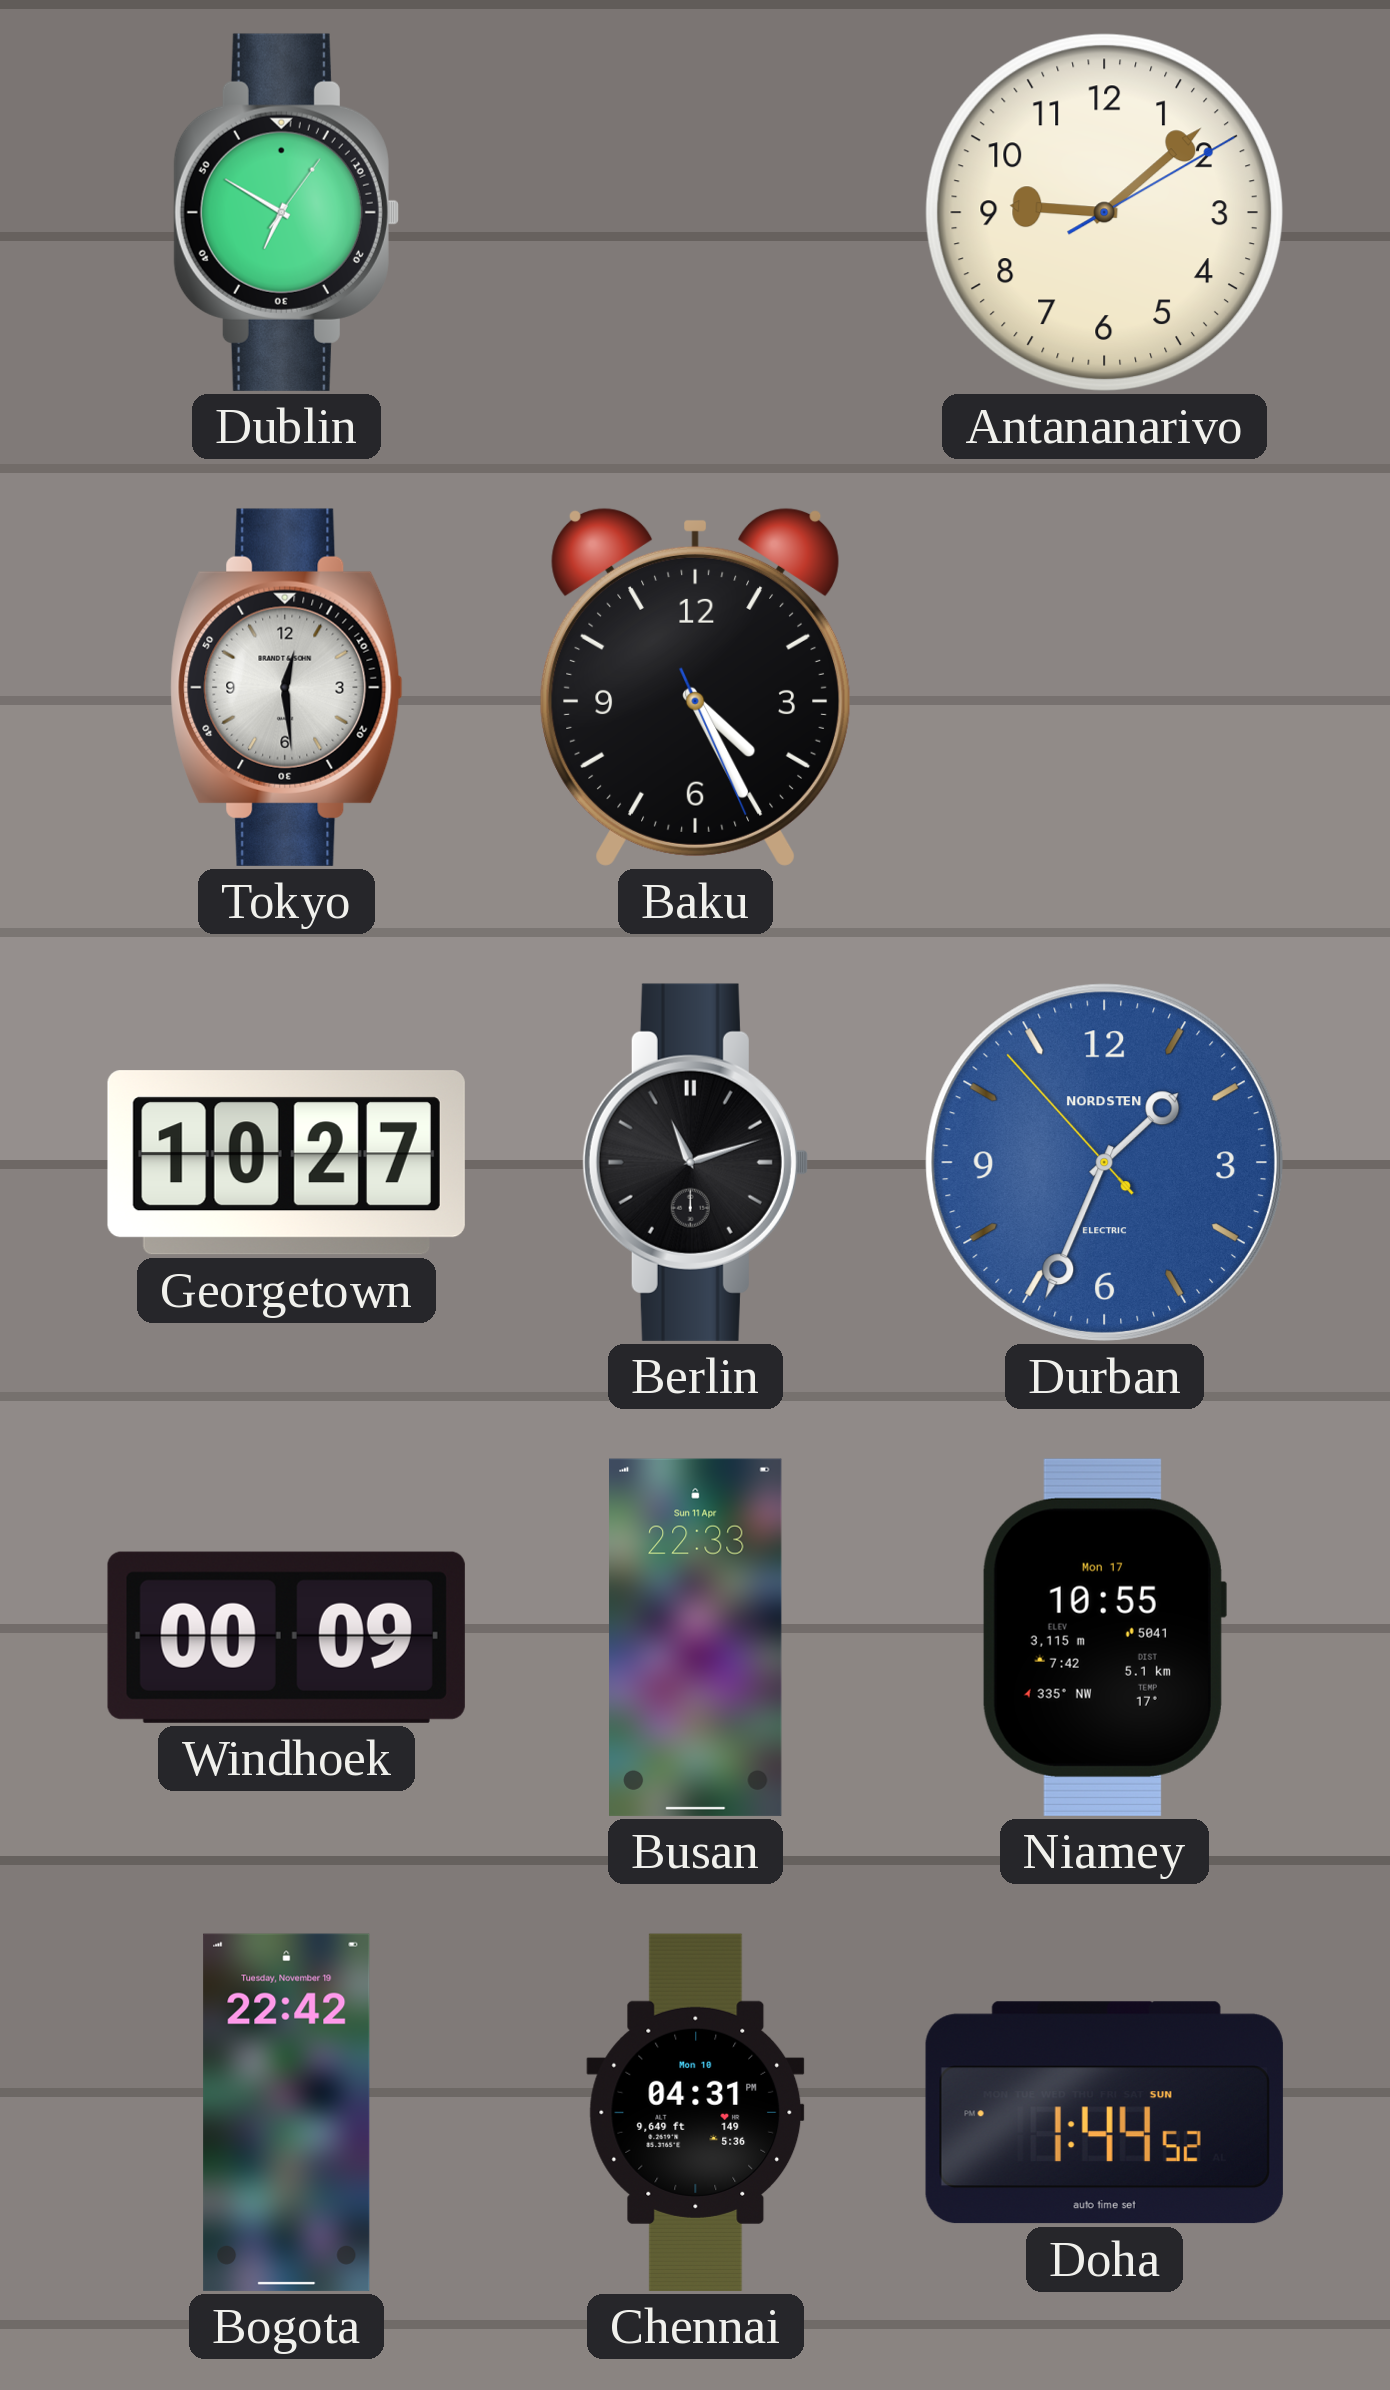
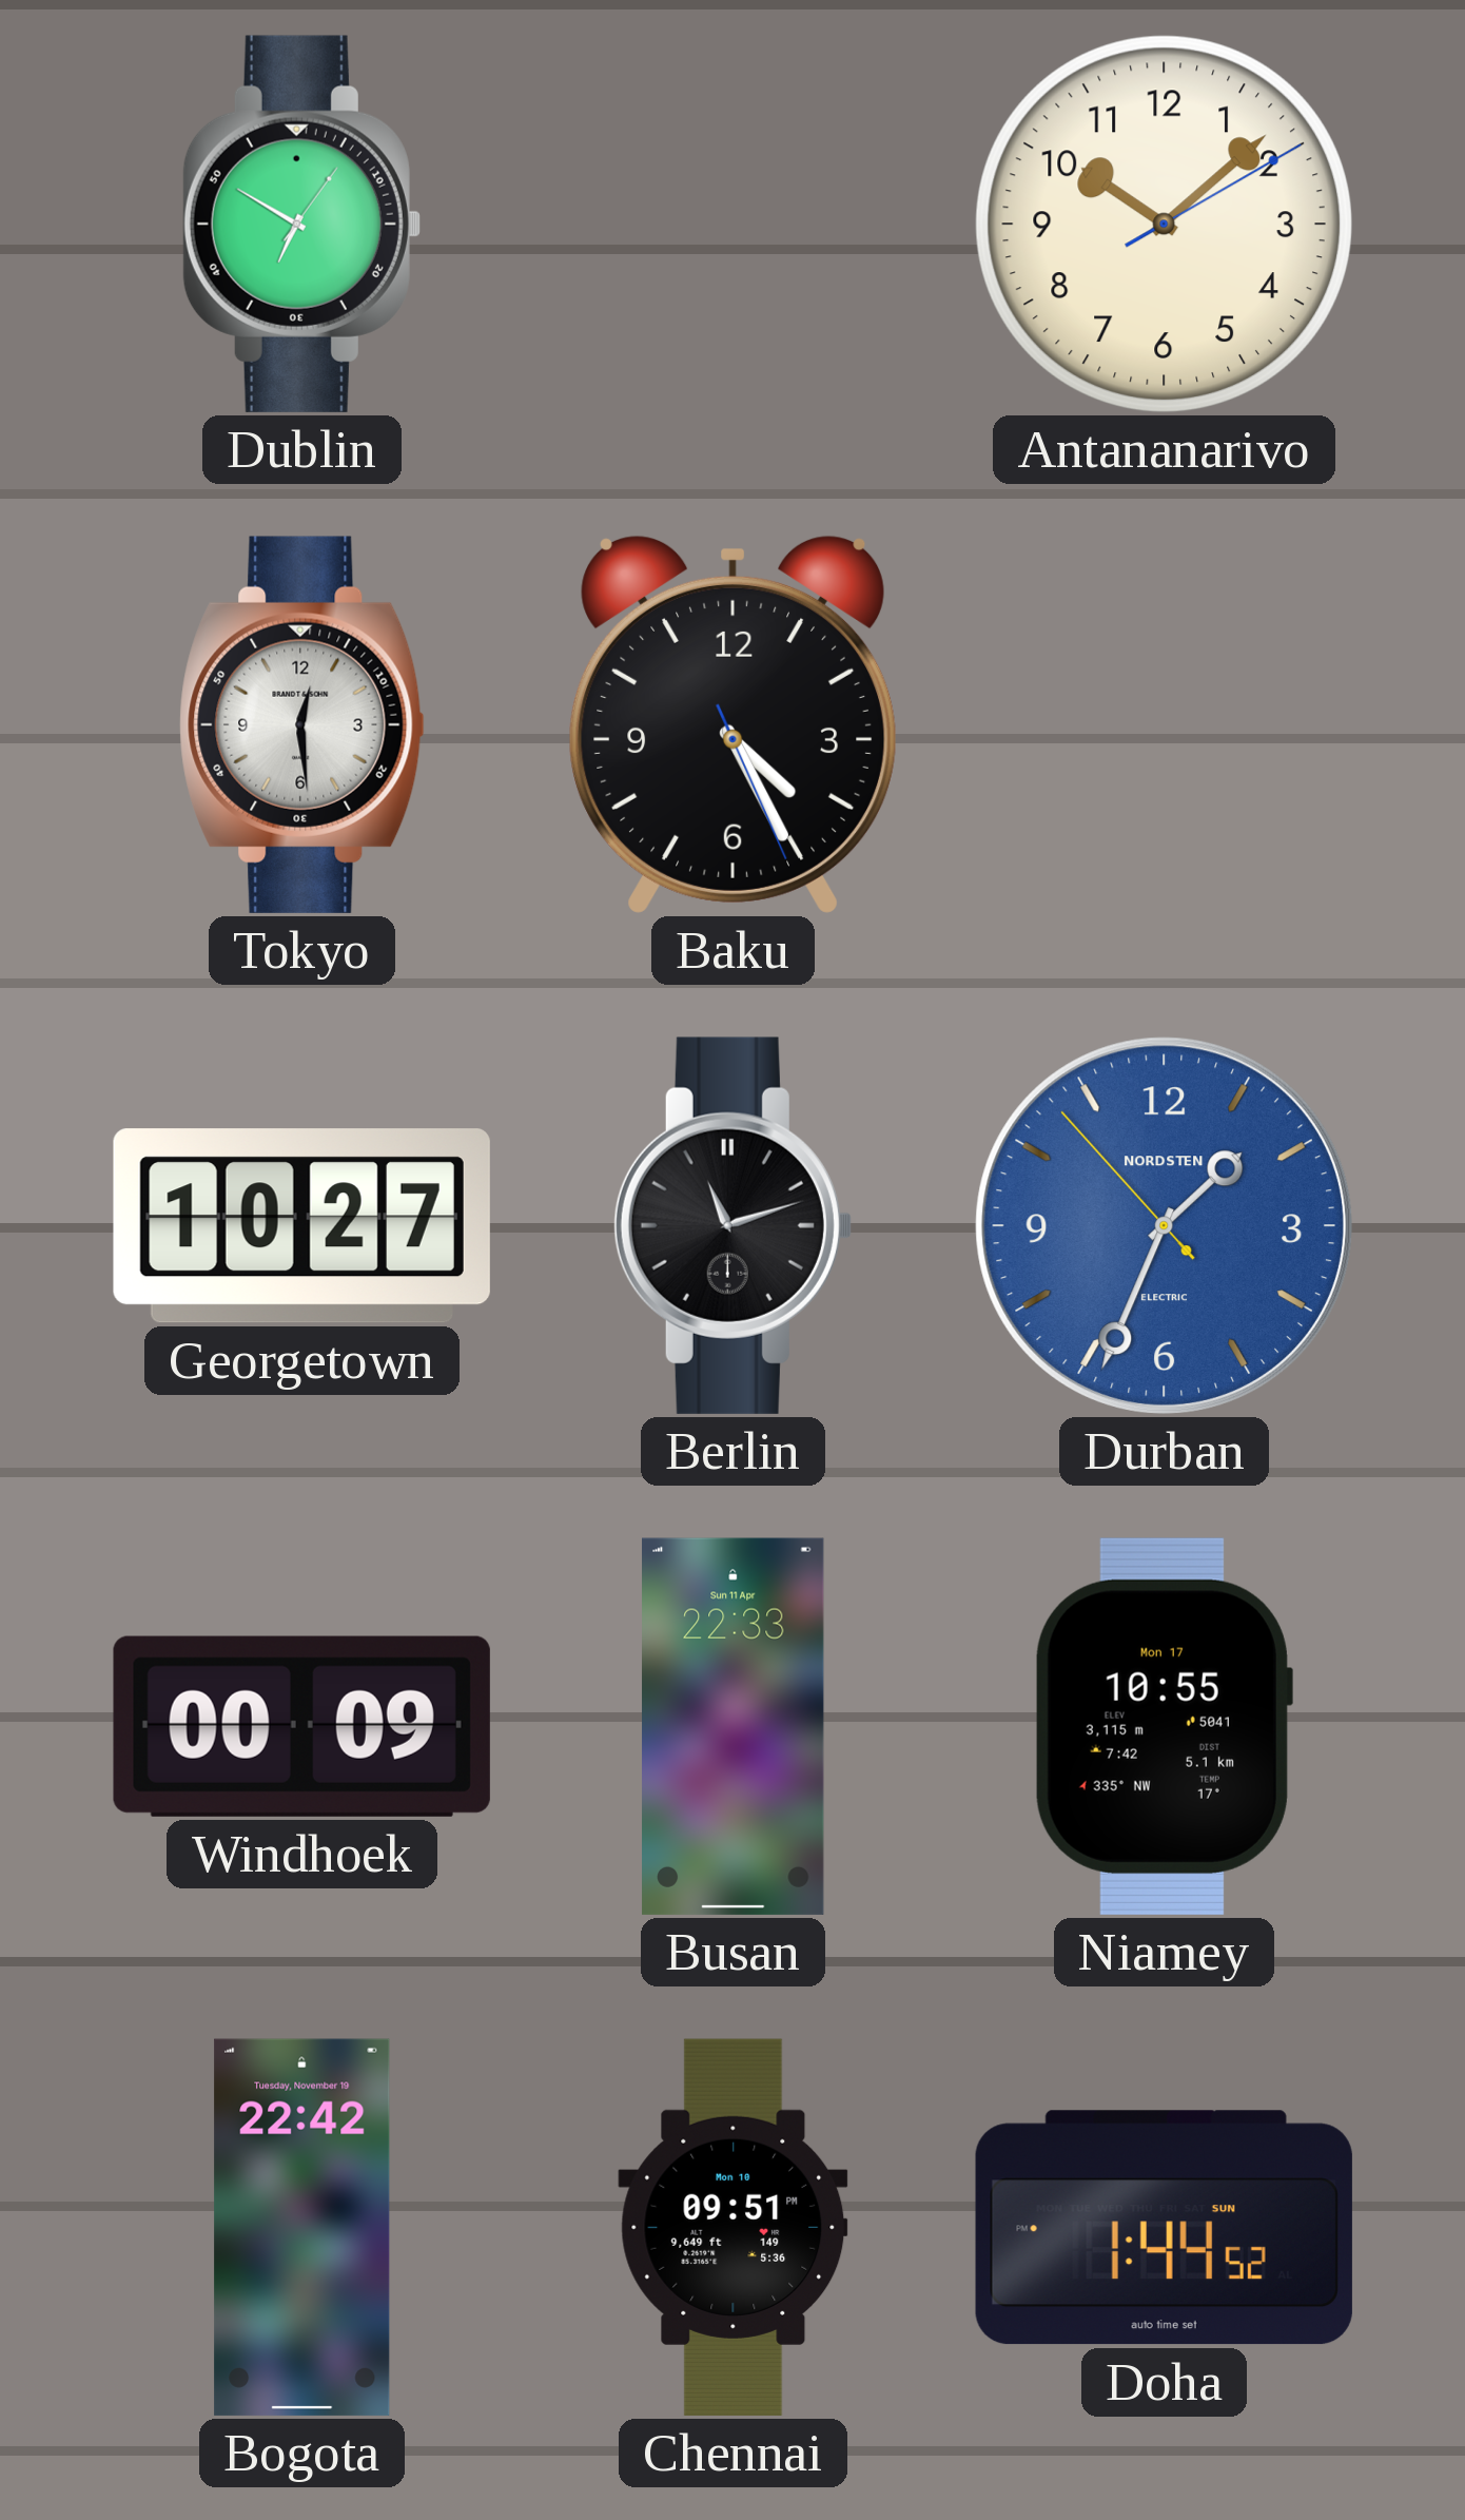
Antananarivo: 9:08 -> 10:08
Chennai: 04:31 -> 09:51
